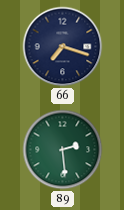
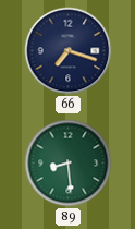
89: 2:29 -> 8:29
